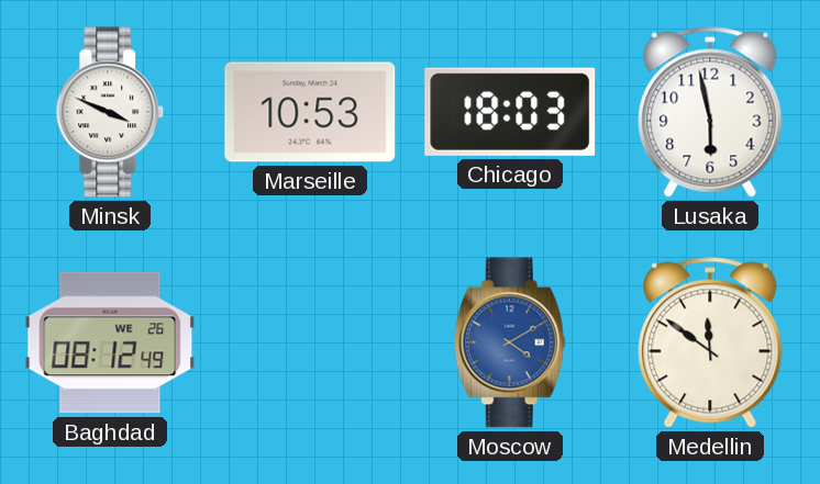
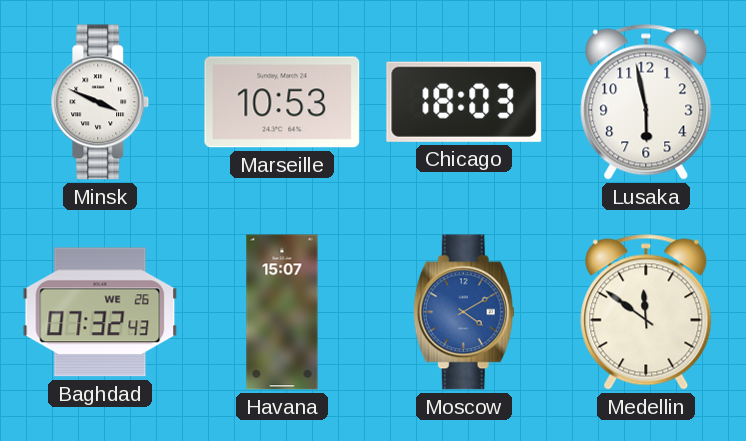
Baghdad: 08:12 -> 07:32
Havana: none -> 15:07
